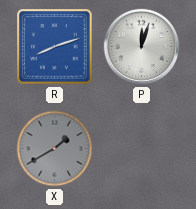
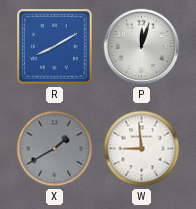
R: 8:12 -> 8:10
W: none -> 8:59
